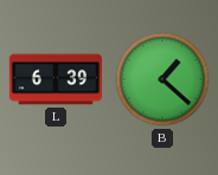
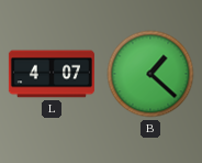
L: 6:39 -> 4:07
